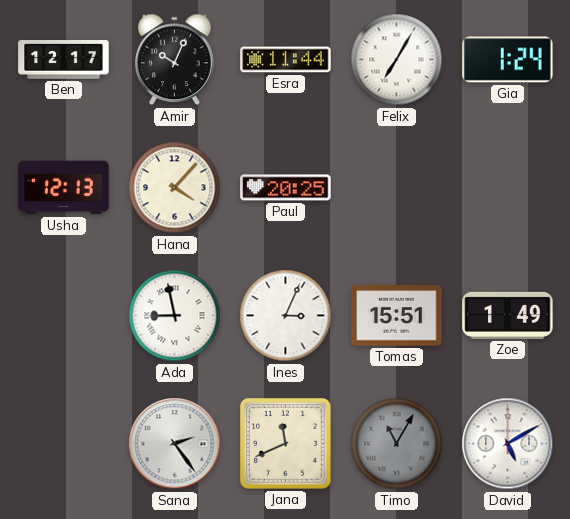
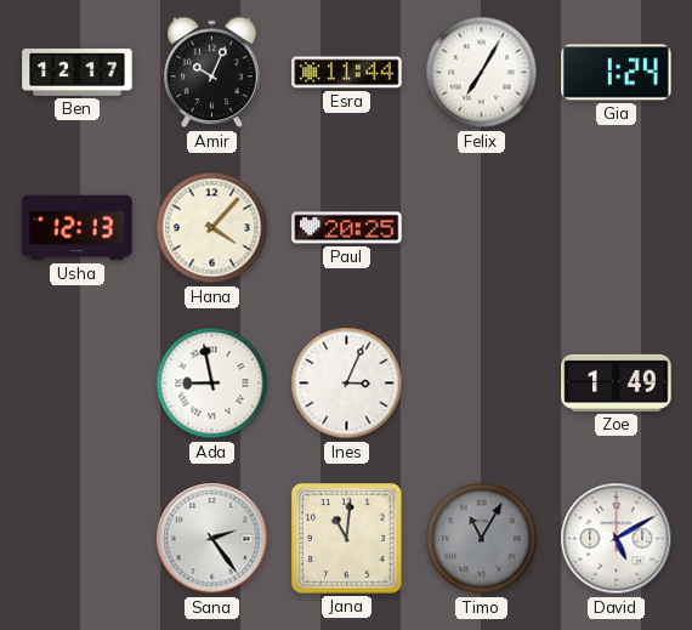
Tomas: 15:51 -> none
Jana: 11:41 -> 11:01
